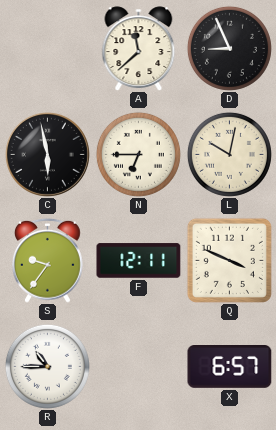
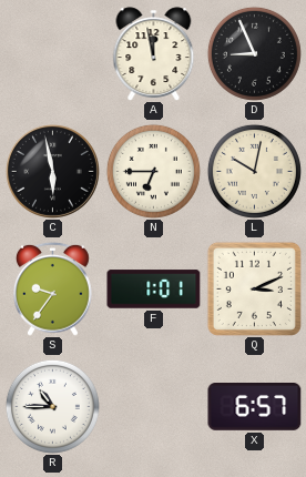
A: 11:38 -> 11:58
F: 12:11 -> 1:01
Q: 3:49 -> 3:11
